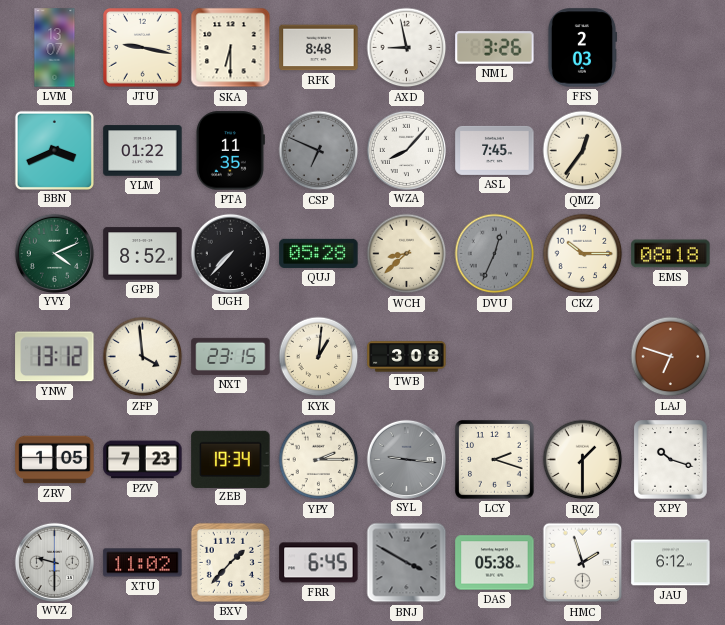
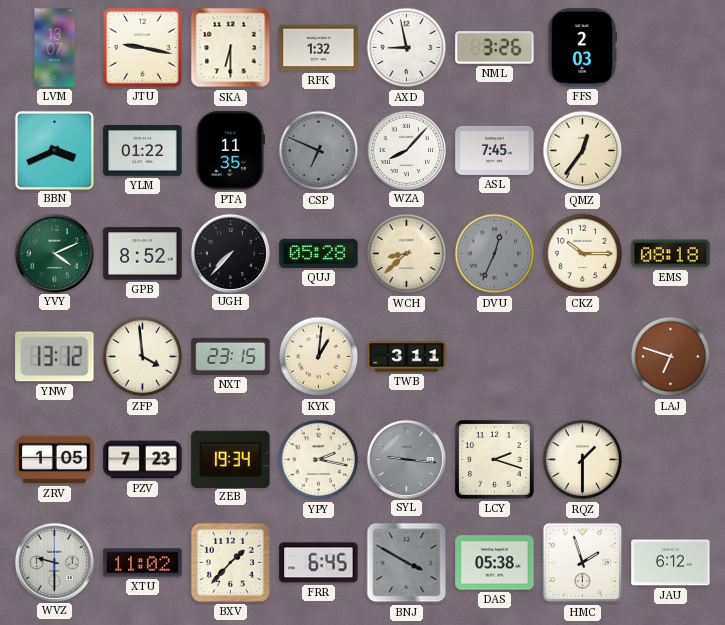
RFK: 8:48 -> 1:32
TWB: 3:08 -> 3:11
YPY: 2:15 -> 2:17
XPY: 10:18 -> none
